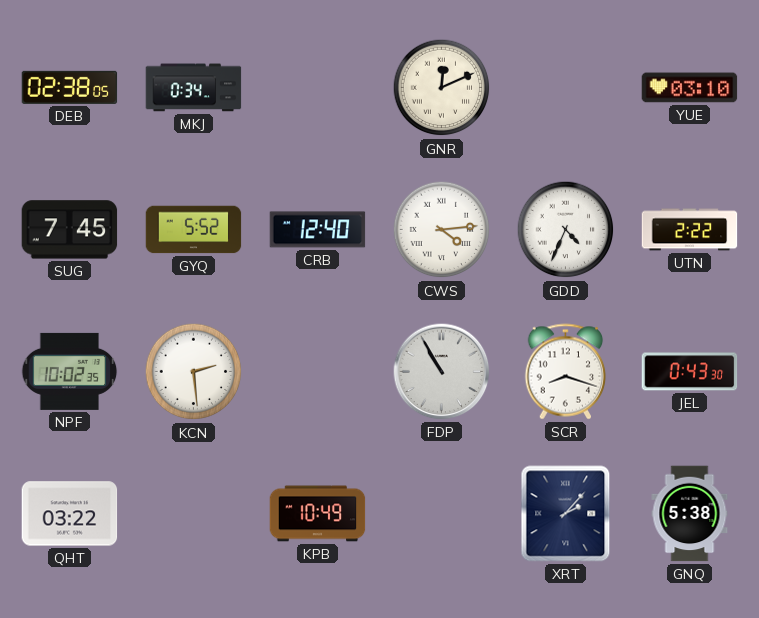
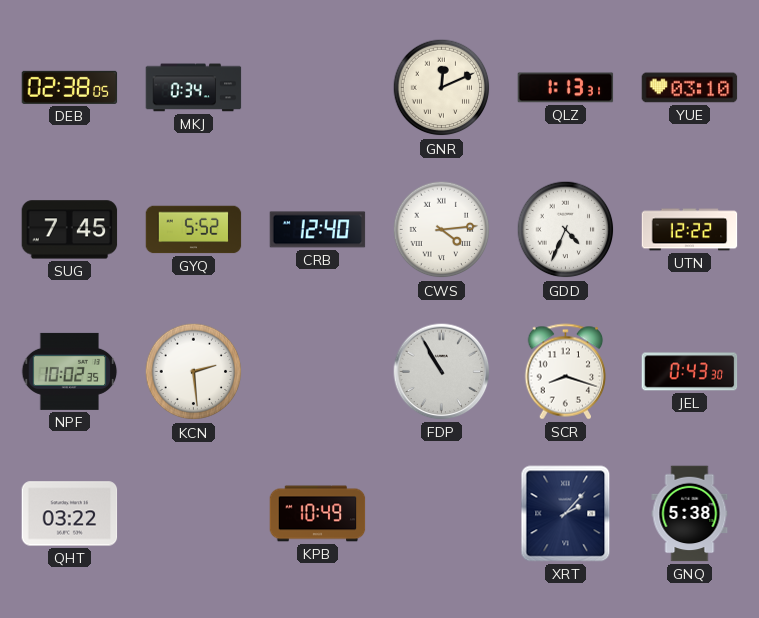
QLZ: none -> 1:13
UTN: 2:22 -> 12:22
